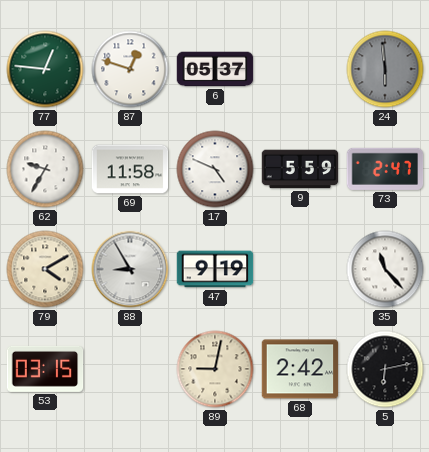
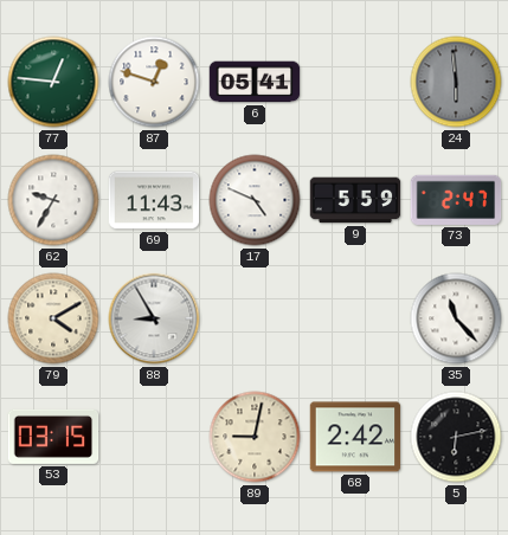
6: 05:37 -> 05:41
69: 11:58 -> 11:43
47: 9:19 -> none
